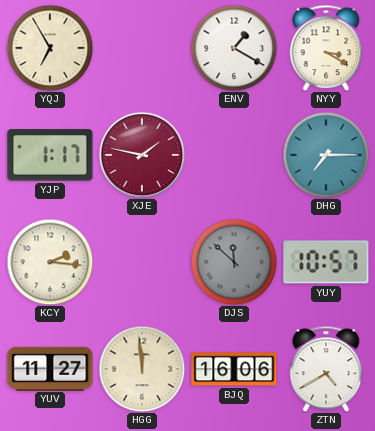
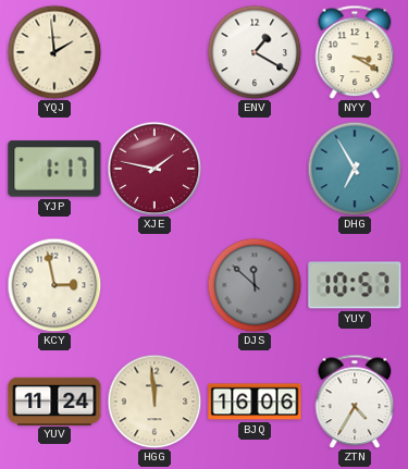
YQJ: 6:55 -> 1:59
DHG: 7:15 -> 6:55
KCY: 2:16 -> 2:58
YUV: 11:27 -> 11:24
ZTN: 4:40 -> 4:35
